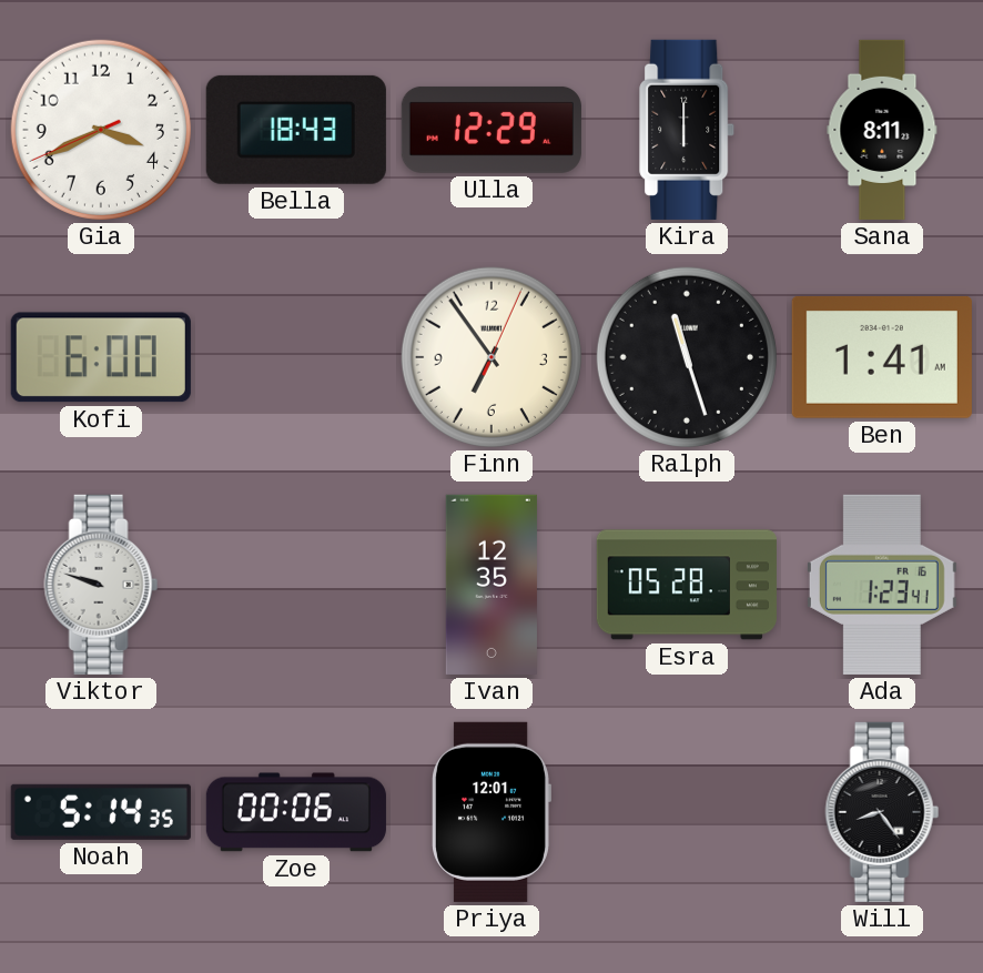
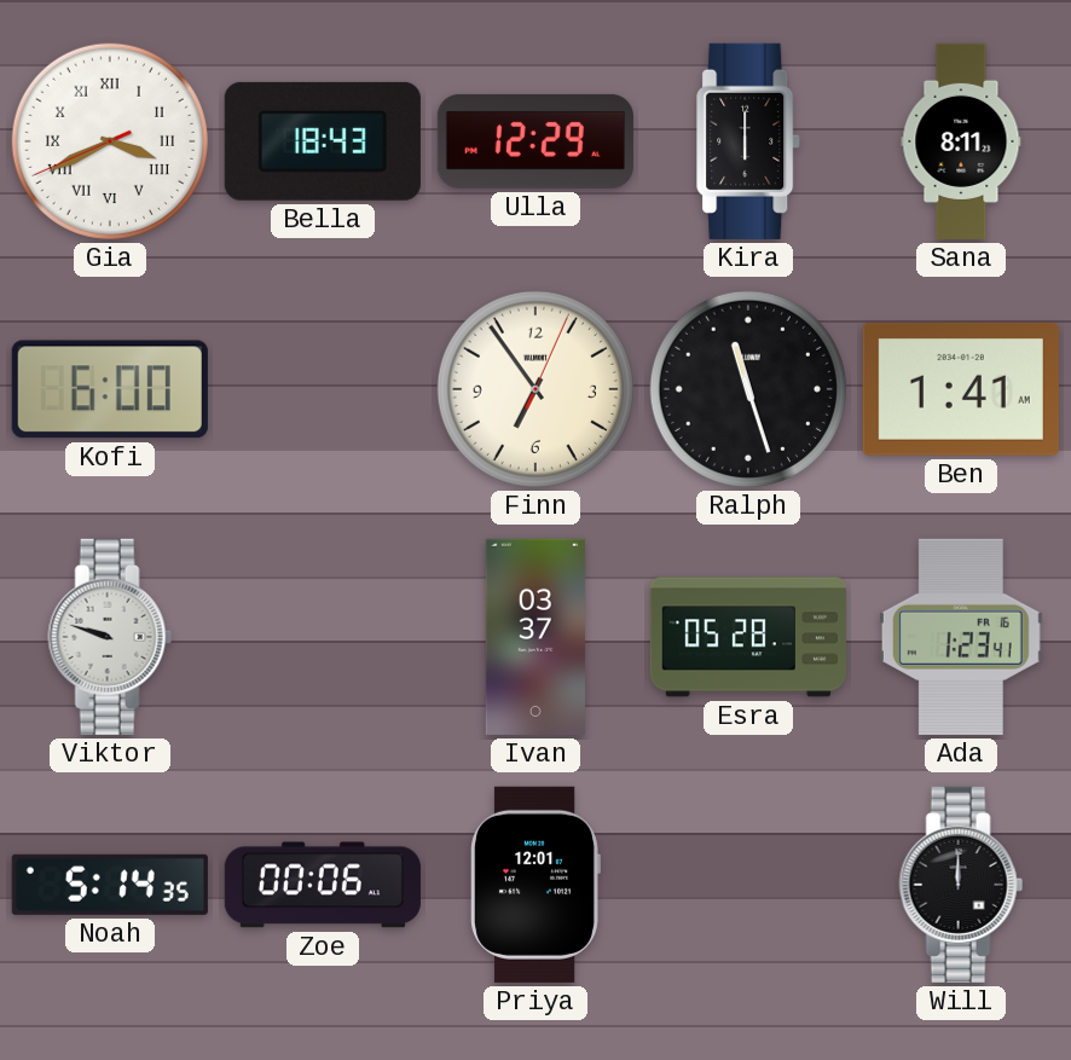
Gia numerals: Arabic -> Roman
Ivan: 12:35 -> 03:37
Will: 8:24 -> 12:00
